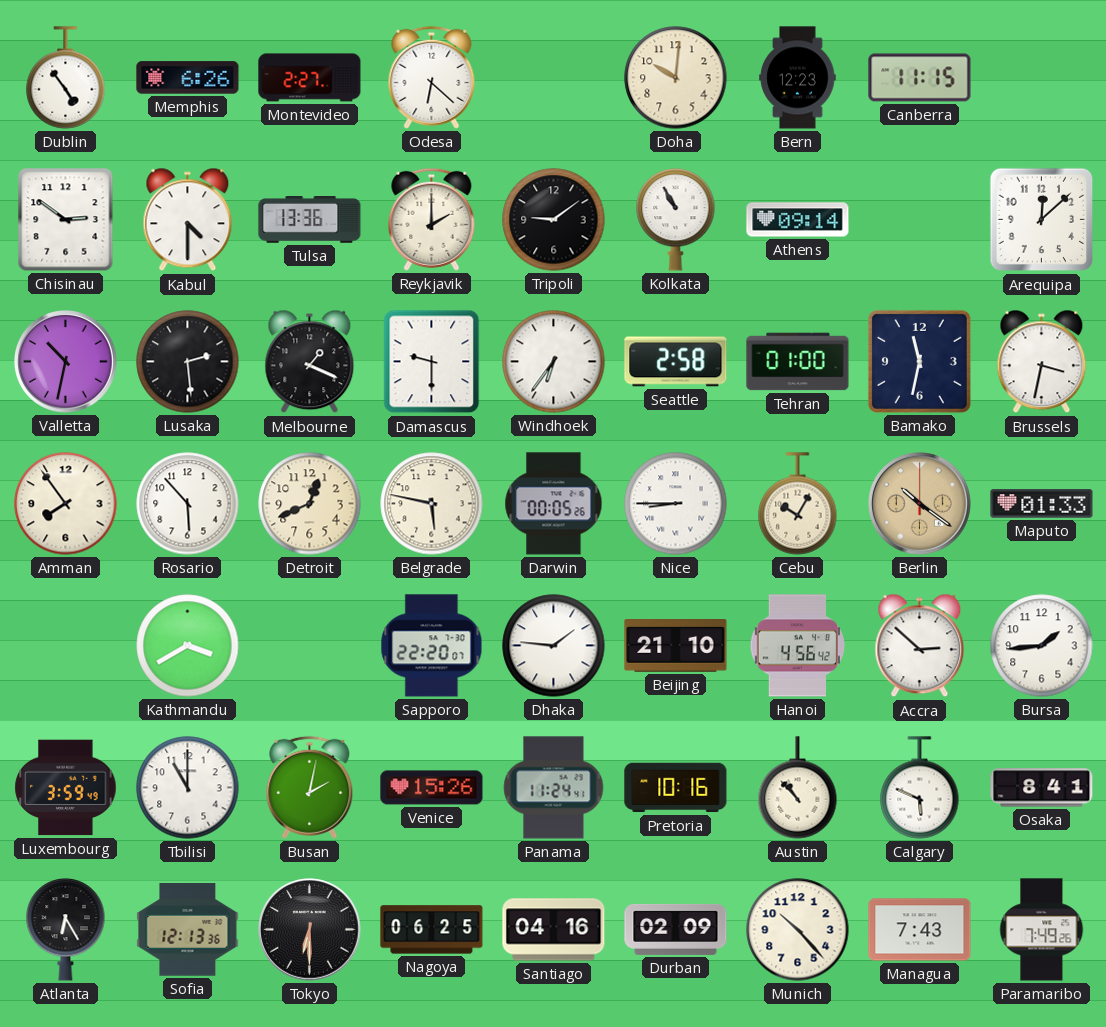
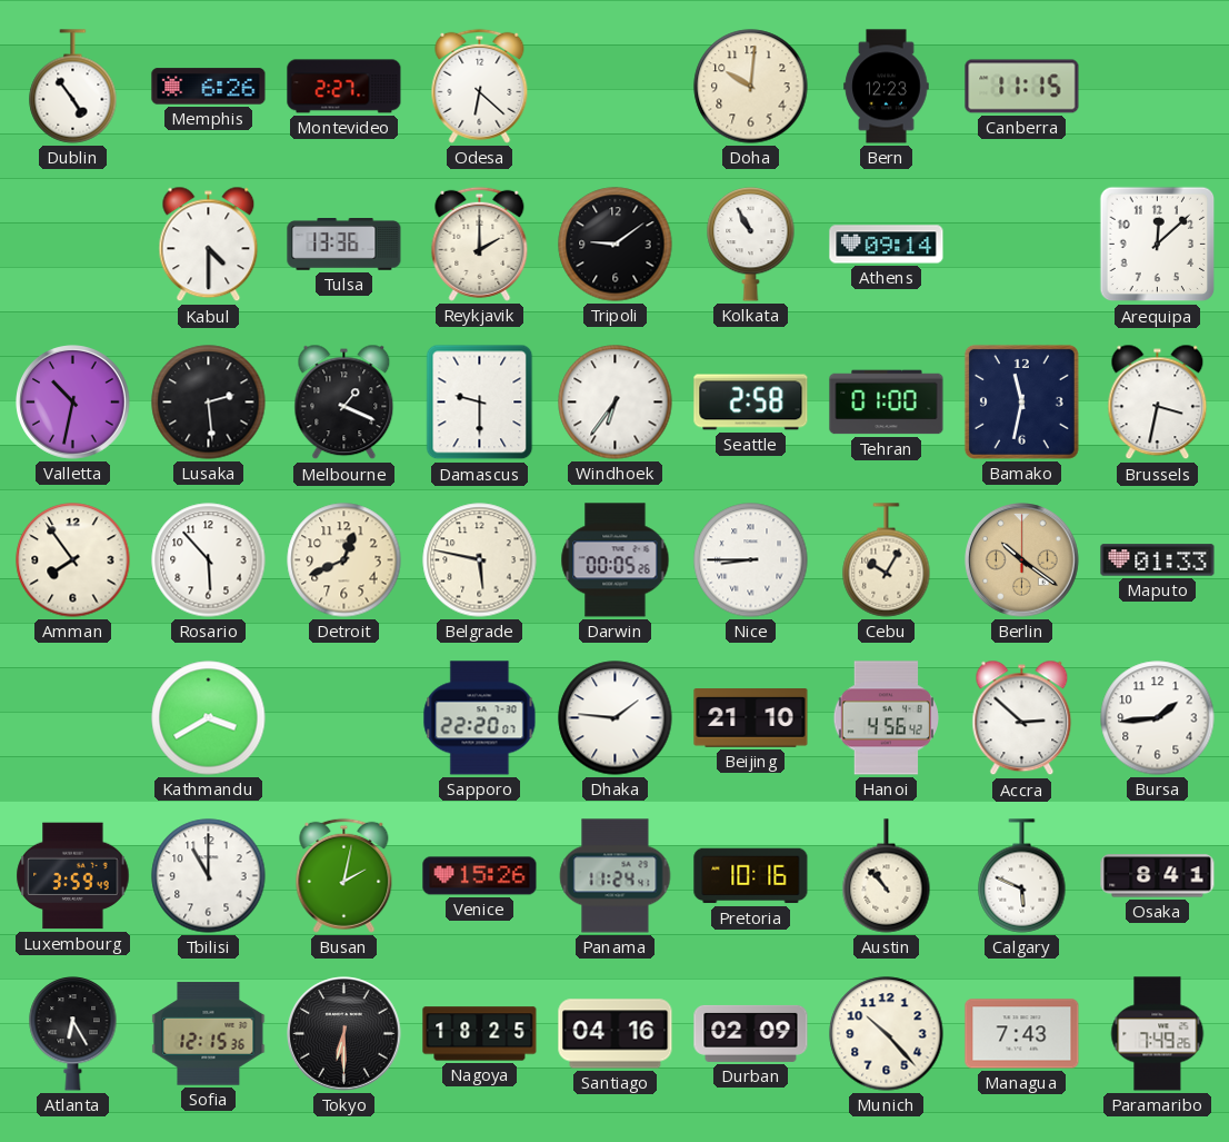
Chisinau: 2:51 -> none
Sofia: 12:13 -> 12:15
Nagoya: 06:25 -> 18:25
